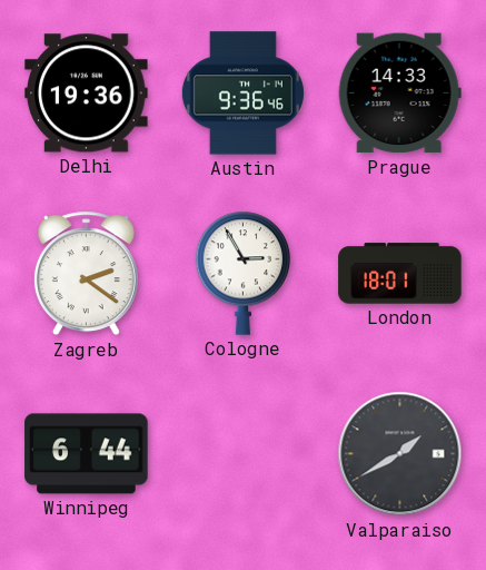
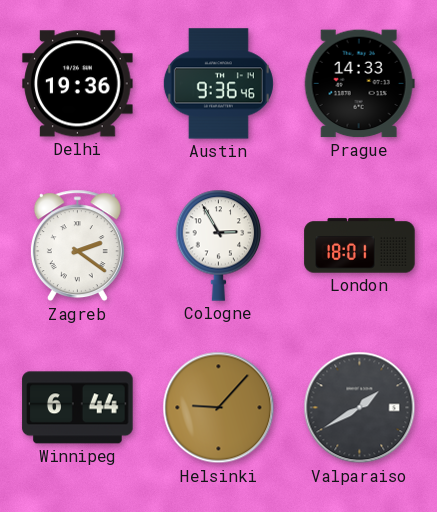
Helsinki: none -> 9:07
